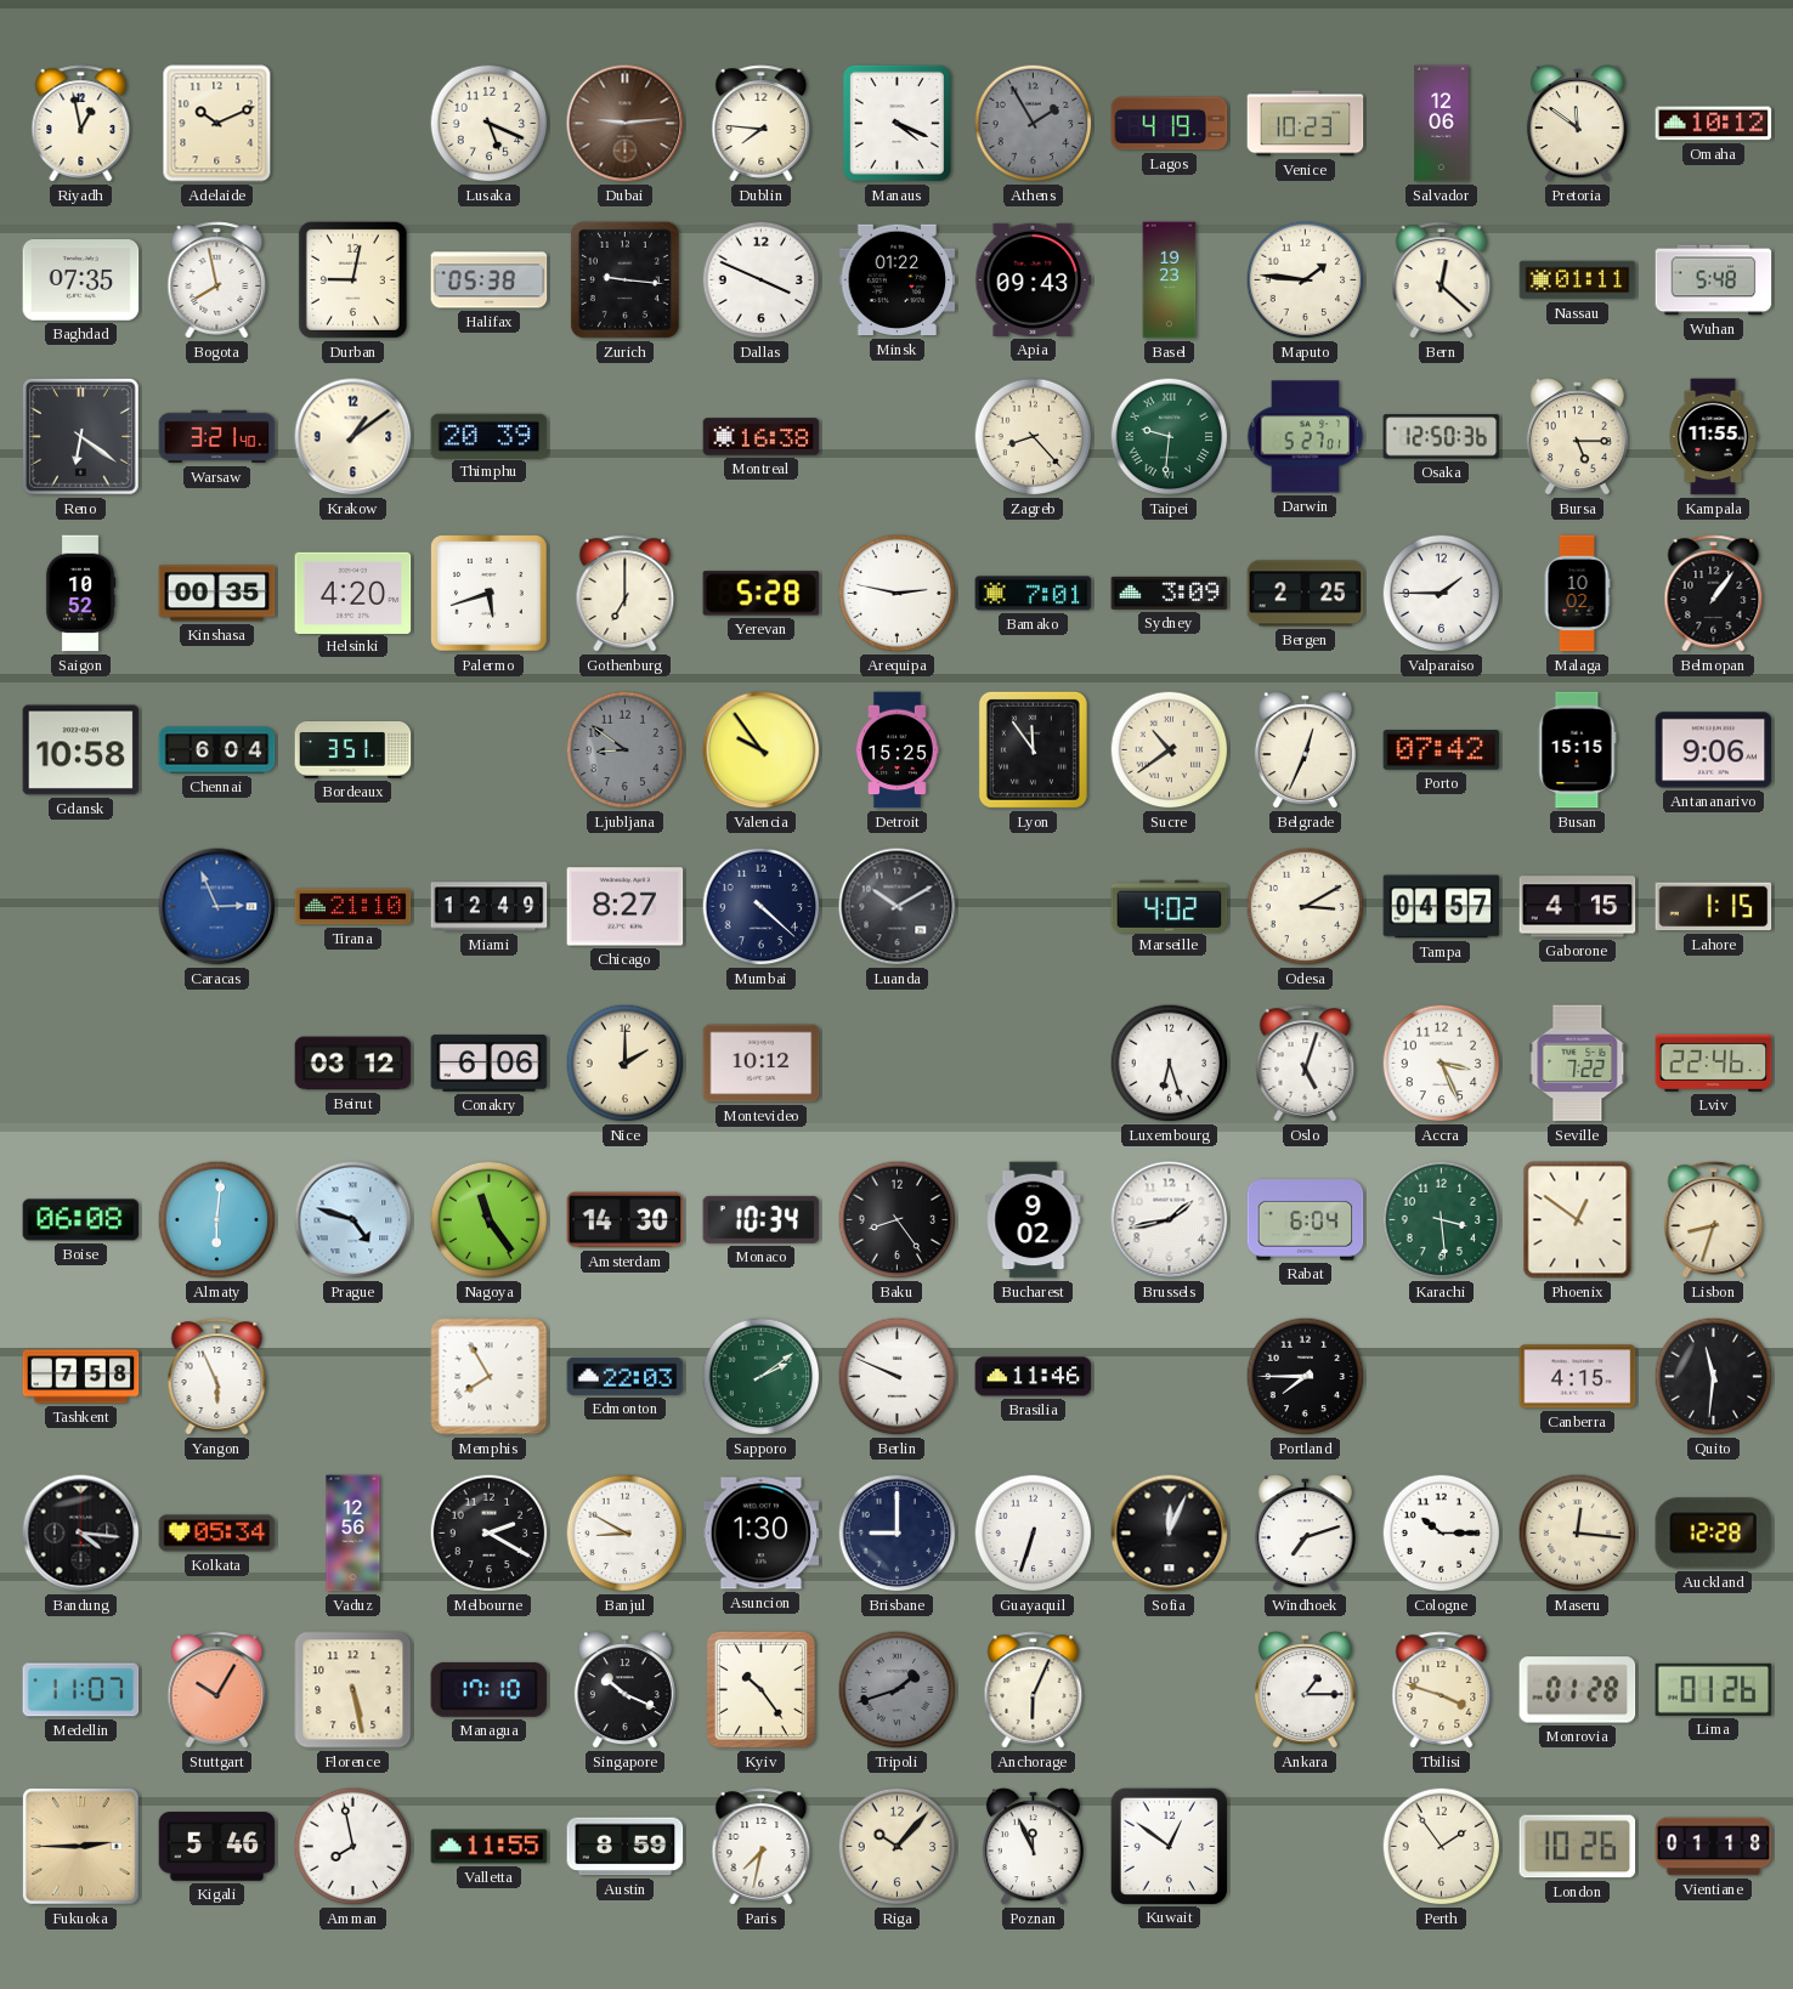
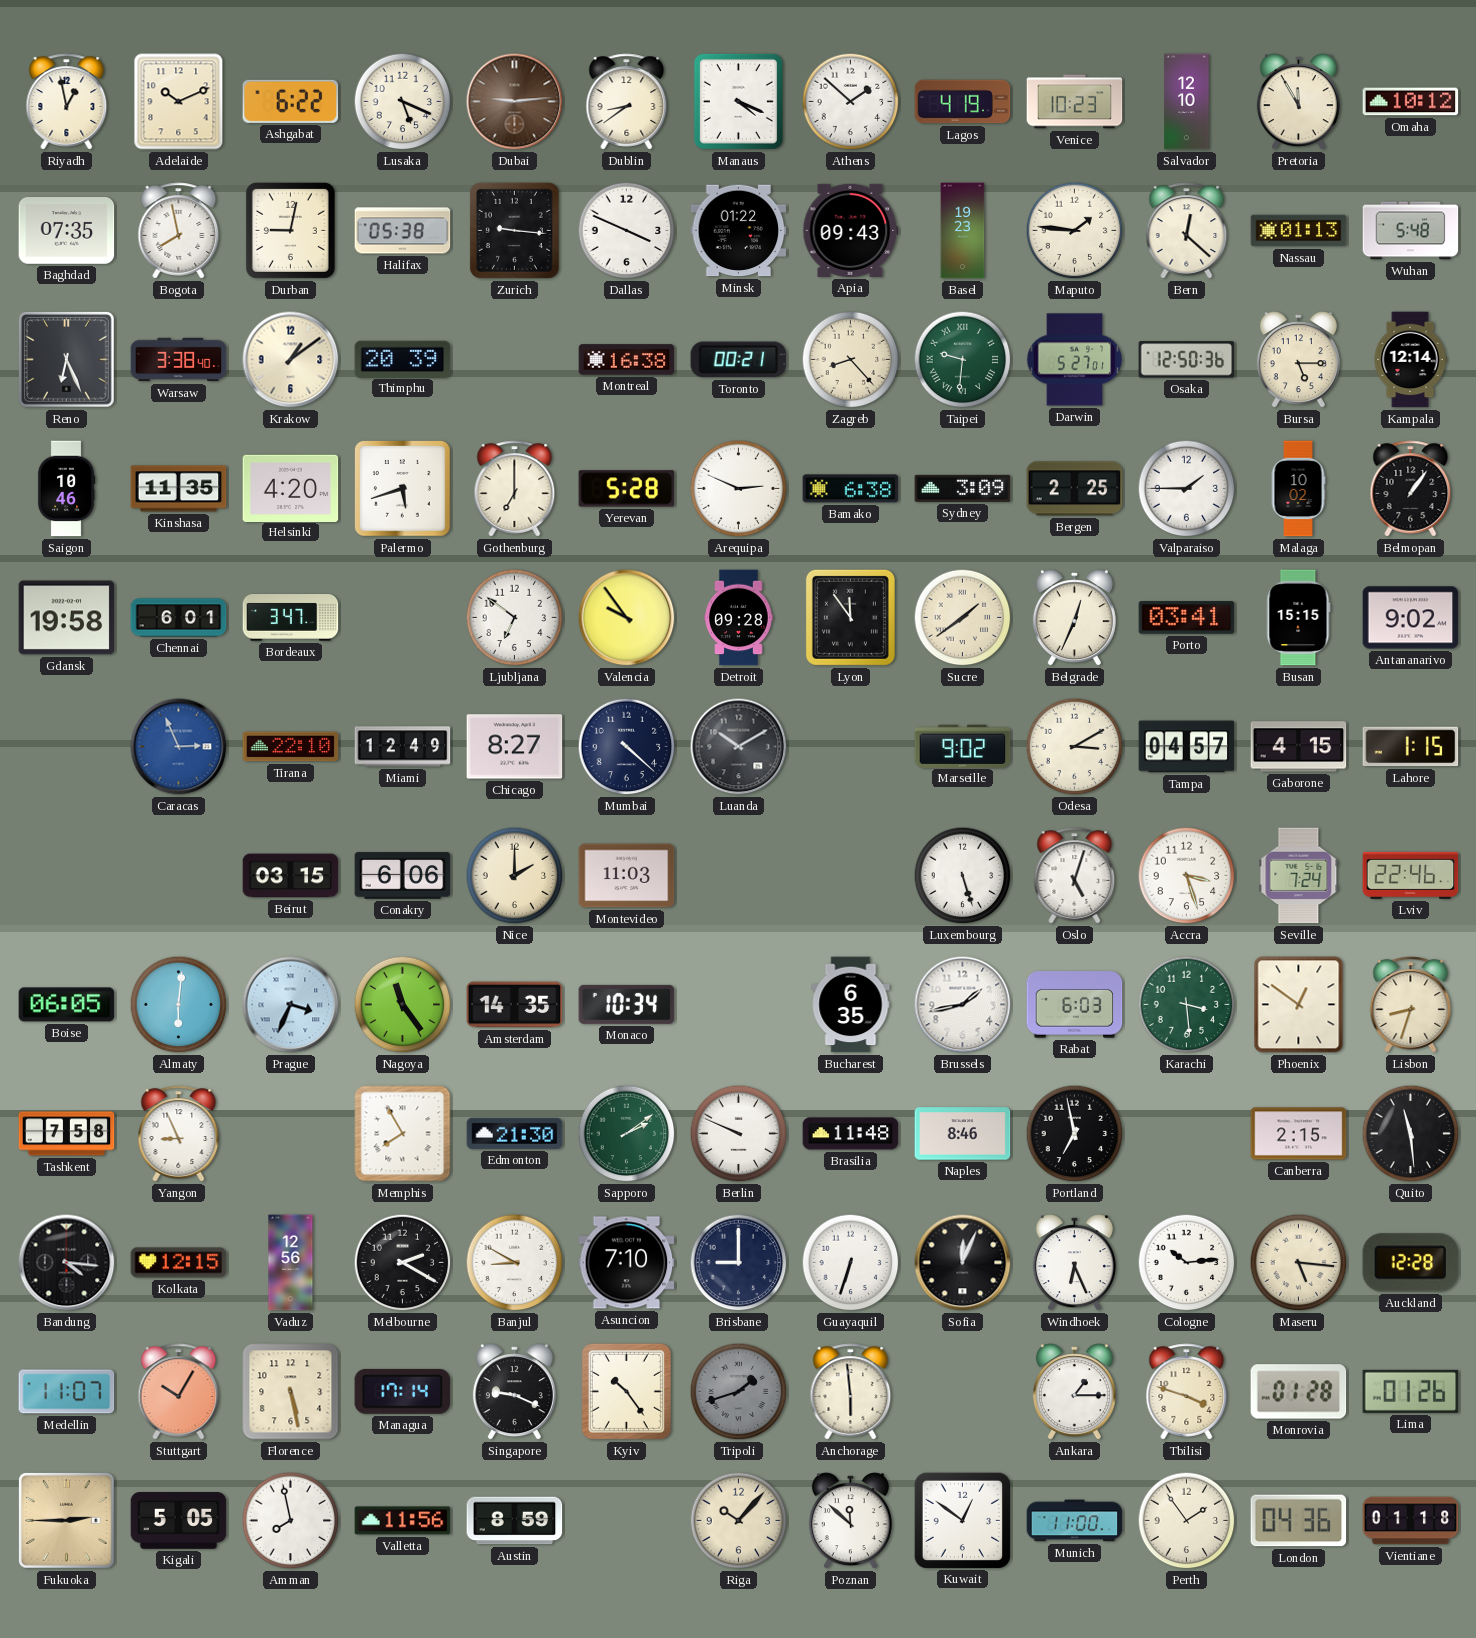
Ashgabat: none -> 6:22
Dublin: 7:46 -> 8:39
Athens: 1:55 -> 1:52
Athens dial: grey -> white
Salvador: 12:06 -> 12:10
Pretoria: 11:51 -> 11:55
Nassau: 01:11 -> 01:13
Reno: 6:21 -> 6:26
Warsaw: 3:21 -> 3:38
Toronto: none -> 00:21
Kampala: 11:55 -> 12:14
Saigon: 10:52 -> 10:46
Kinshasa: 00:35 -> 11:35
Arequipa: 2:47 -> 2:49
Bamako: 7:01 -> 6:38
Gdansk: 10:58 -> 19:58
Chennai: 6:04 -> 6:01
Bordeaux: 3:51 -> 3:47
Ljubljana: 8:51 -> 6:51
Ljubljana dial: grey -> white
Detroit: 15:25 -> 09:28
Sucre: 10:39 -> 1:39
Porto: 07:42 -> 03:41
Antananarivo: 9:06 -> 9:02
Tirana: 21:10 -> 22:10
Marseille: 4:02 -> 9:02
Beirut: 03:12 -> 03:15
Montevideo: 10:12 -> 11:03
Luxembourg: 6:27 -> 5:27
Accra: 3:26 -> 3:27
Seville: 7:22 -> 7:24
Boise: 06:08 -> 06:05
Prague: 4:48 -> 3:34
Amsterdam: 14:30 -> 14:35
Baku: 8:24 -> none
Bucharest: 9:02 -> 6:35
Rabat: 6:04 -> 6:03
Yangon: 5:56 -> 8:56
Edmonton: 22:03 -> 21:30
Brasilia: 11:46 -> 11:48
Naples: none -> 8:46
Portland: 7:45 -> 6:58
Canberra: 4:15 -> 2:15
Quito: 11:31 -> 11:29
Kolkata: 05:34 -> 12:15
Asuncion: 1:30 -> 7:10
Windhoek: 7:12 -> 6:26
Cologne: 10:15 -> 10:14
Maseru: 12:16 -> 5:16
Managua: 17:10 -> 17:14
Singapore: 10:19 -> 9:19
Anchorage: 6:04 -> 5:59
Kigali: 5:46 -> 5:05
Valletta: 11:55 -> 11:56
Paris: 7:32 -> none
Poznan: 11:56 -> 11:52
Munich: none -> 11:00
London: 10:26 -> 04:36
